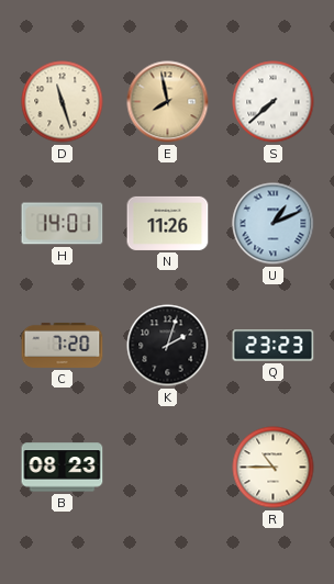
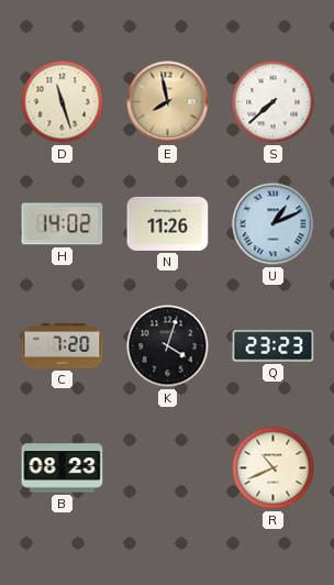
H: 14:01 -> 14:02
K: 2:03 -> 4:03
R: 10:45 -> 10:41
